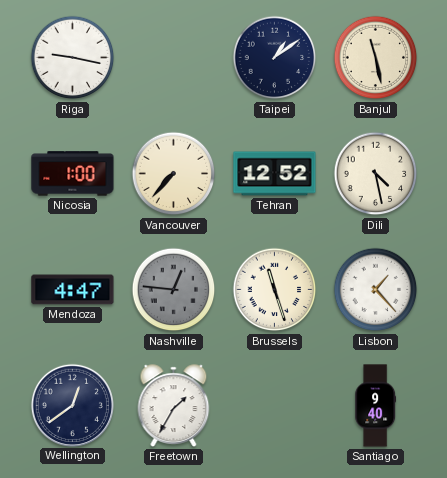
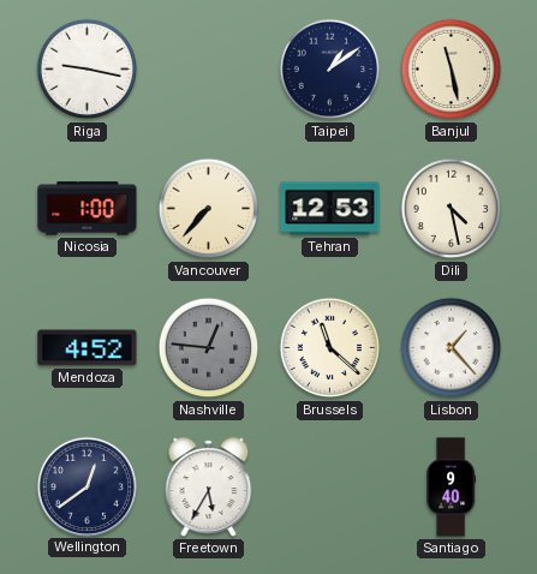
Tehran: 12:52 -> 12:53
Mendoza: 4:47 -> 4:52
Brussels: 11:27 -> 11:22
Freetown: 1:35 -> 5:35
